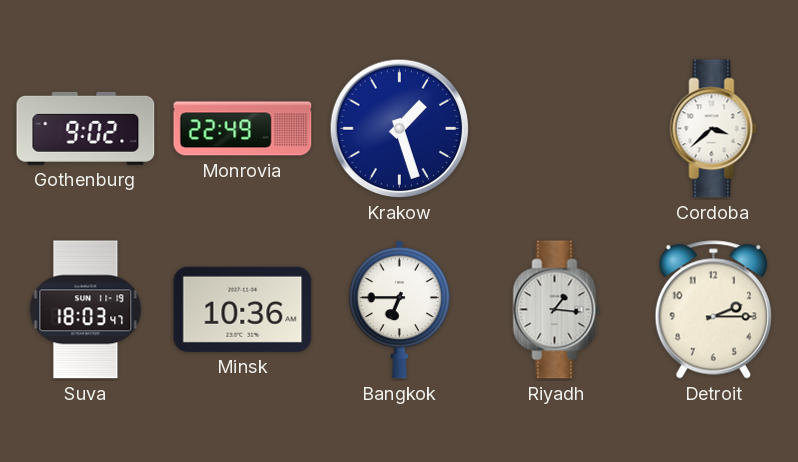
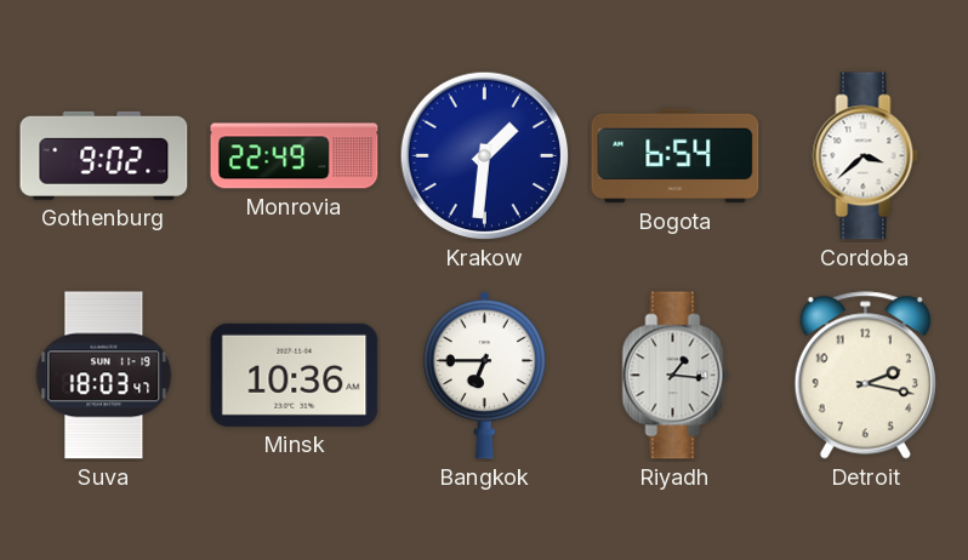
Krakow: 1:27 -> 1:31
Bogota: none -> 6:54
Detroit: 2:15 -> 2:17
